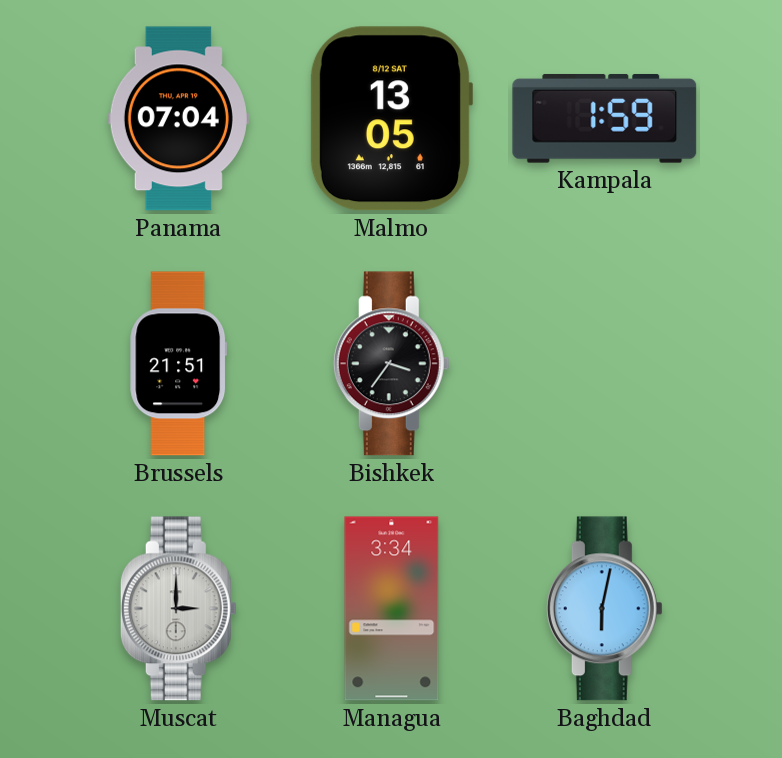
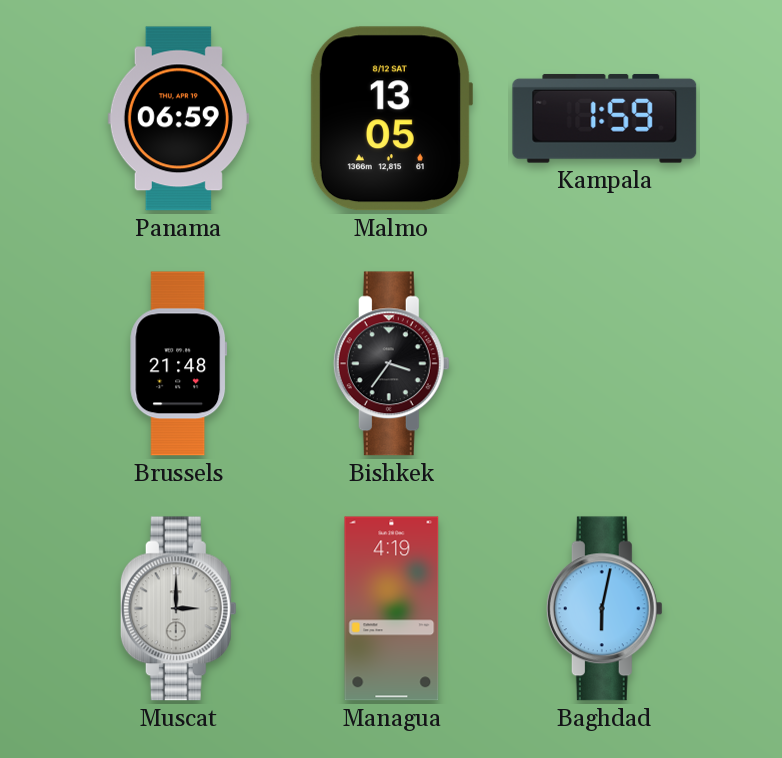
Panama: 07:04 -> 06:59
Brussels: 21:51 -> 21:48
Managua: 3:34 -> 4:19
